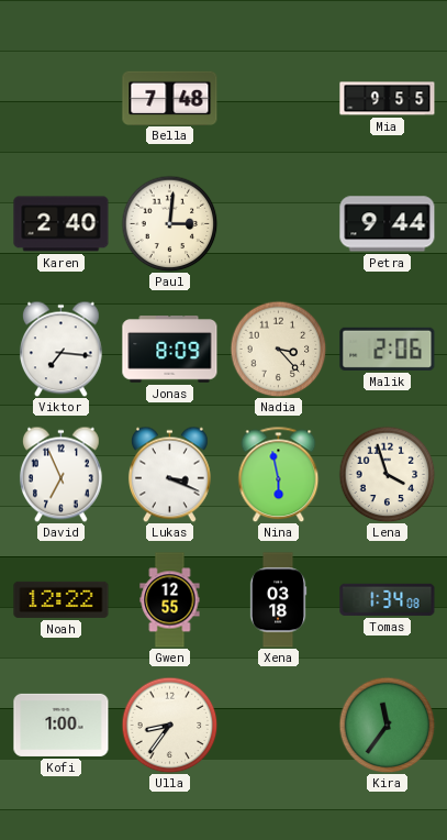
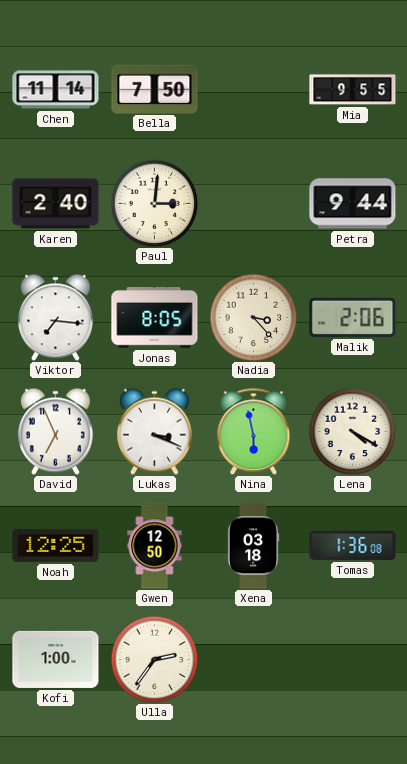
Chen: none -> 11:14
Bella: 7:48 -> 7:50
Jonas: 8:09 -> 8:05
Lena: 3:57 -> 4:20
Noah: 12:22 -> 12:25
Gwen: 12:55 -> 12:50
Tomas: 1:34 -> 1:36
Ulla: 8:36 -> 2:36
Kira: 11:36 -> none
